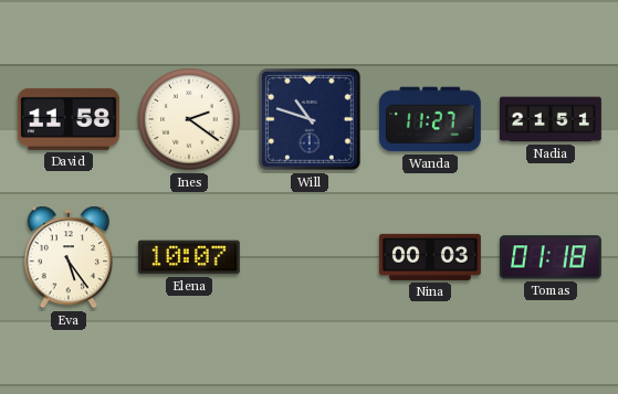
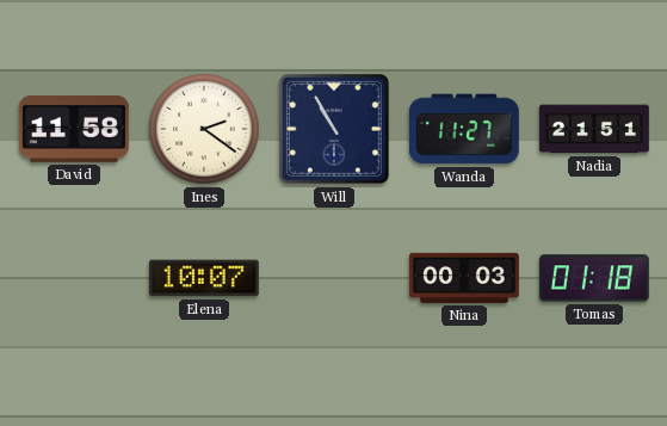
Will: 10:48 -> 10:55
Eva: 5:24 -> none
